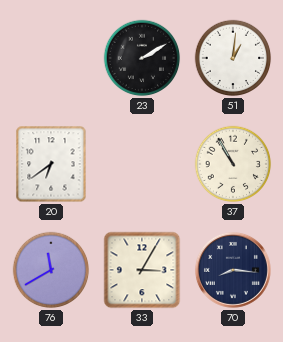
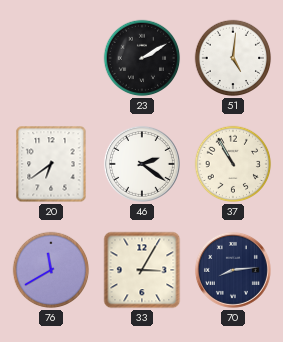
51: 1:01 -> 5:01
46: none -> 2:21
70: 8:16 -> 8:14
